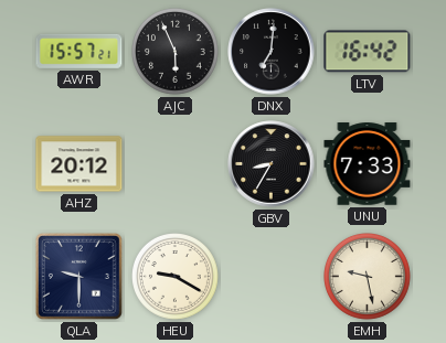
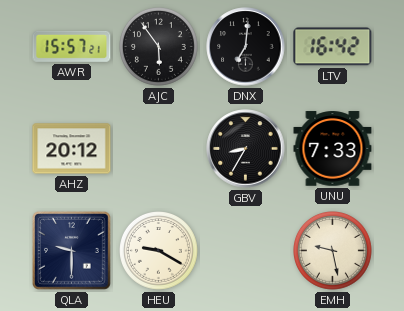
AJC: 5:56 -> 5:54
